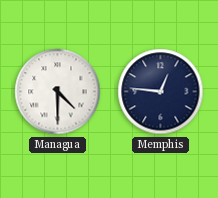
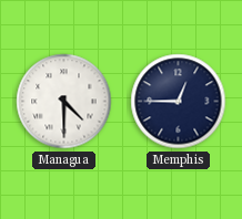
Memphis: 12:46 -> 12:45
